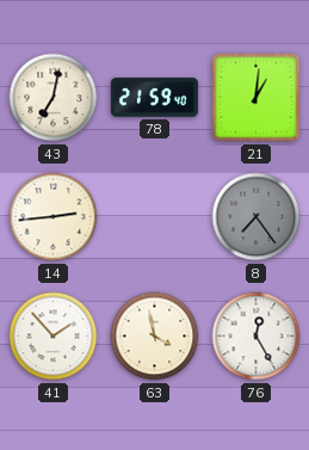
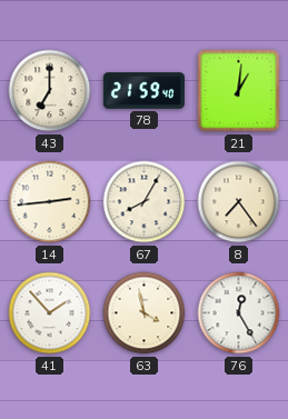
43: 7:02 -> 7:00
67: none -> 8:05
8 dial: grey -> cream
